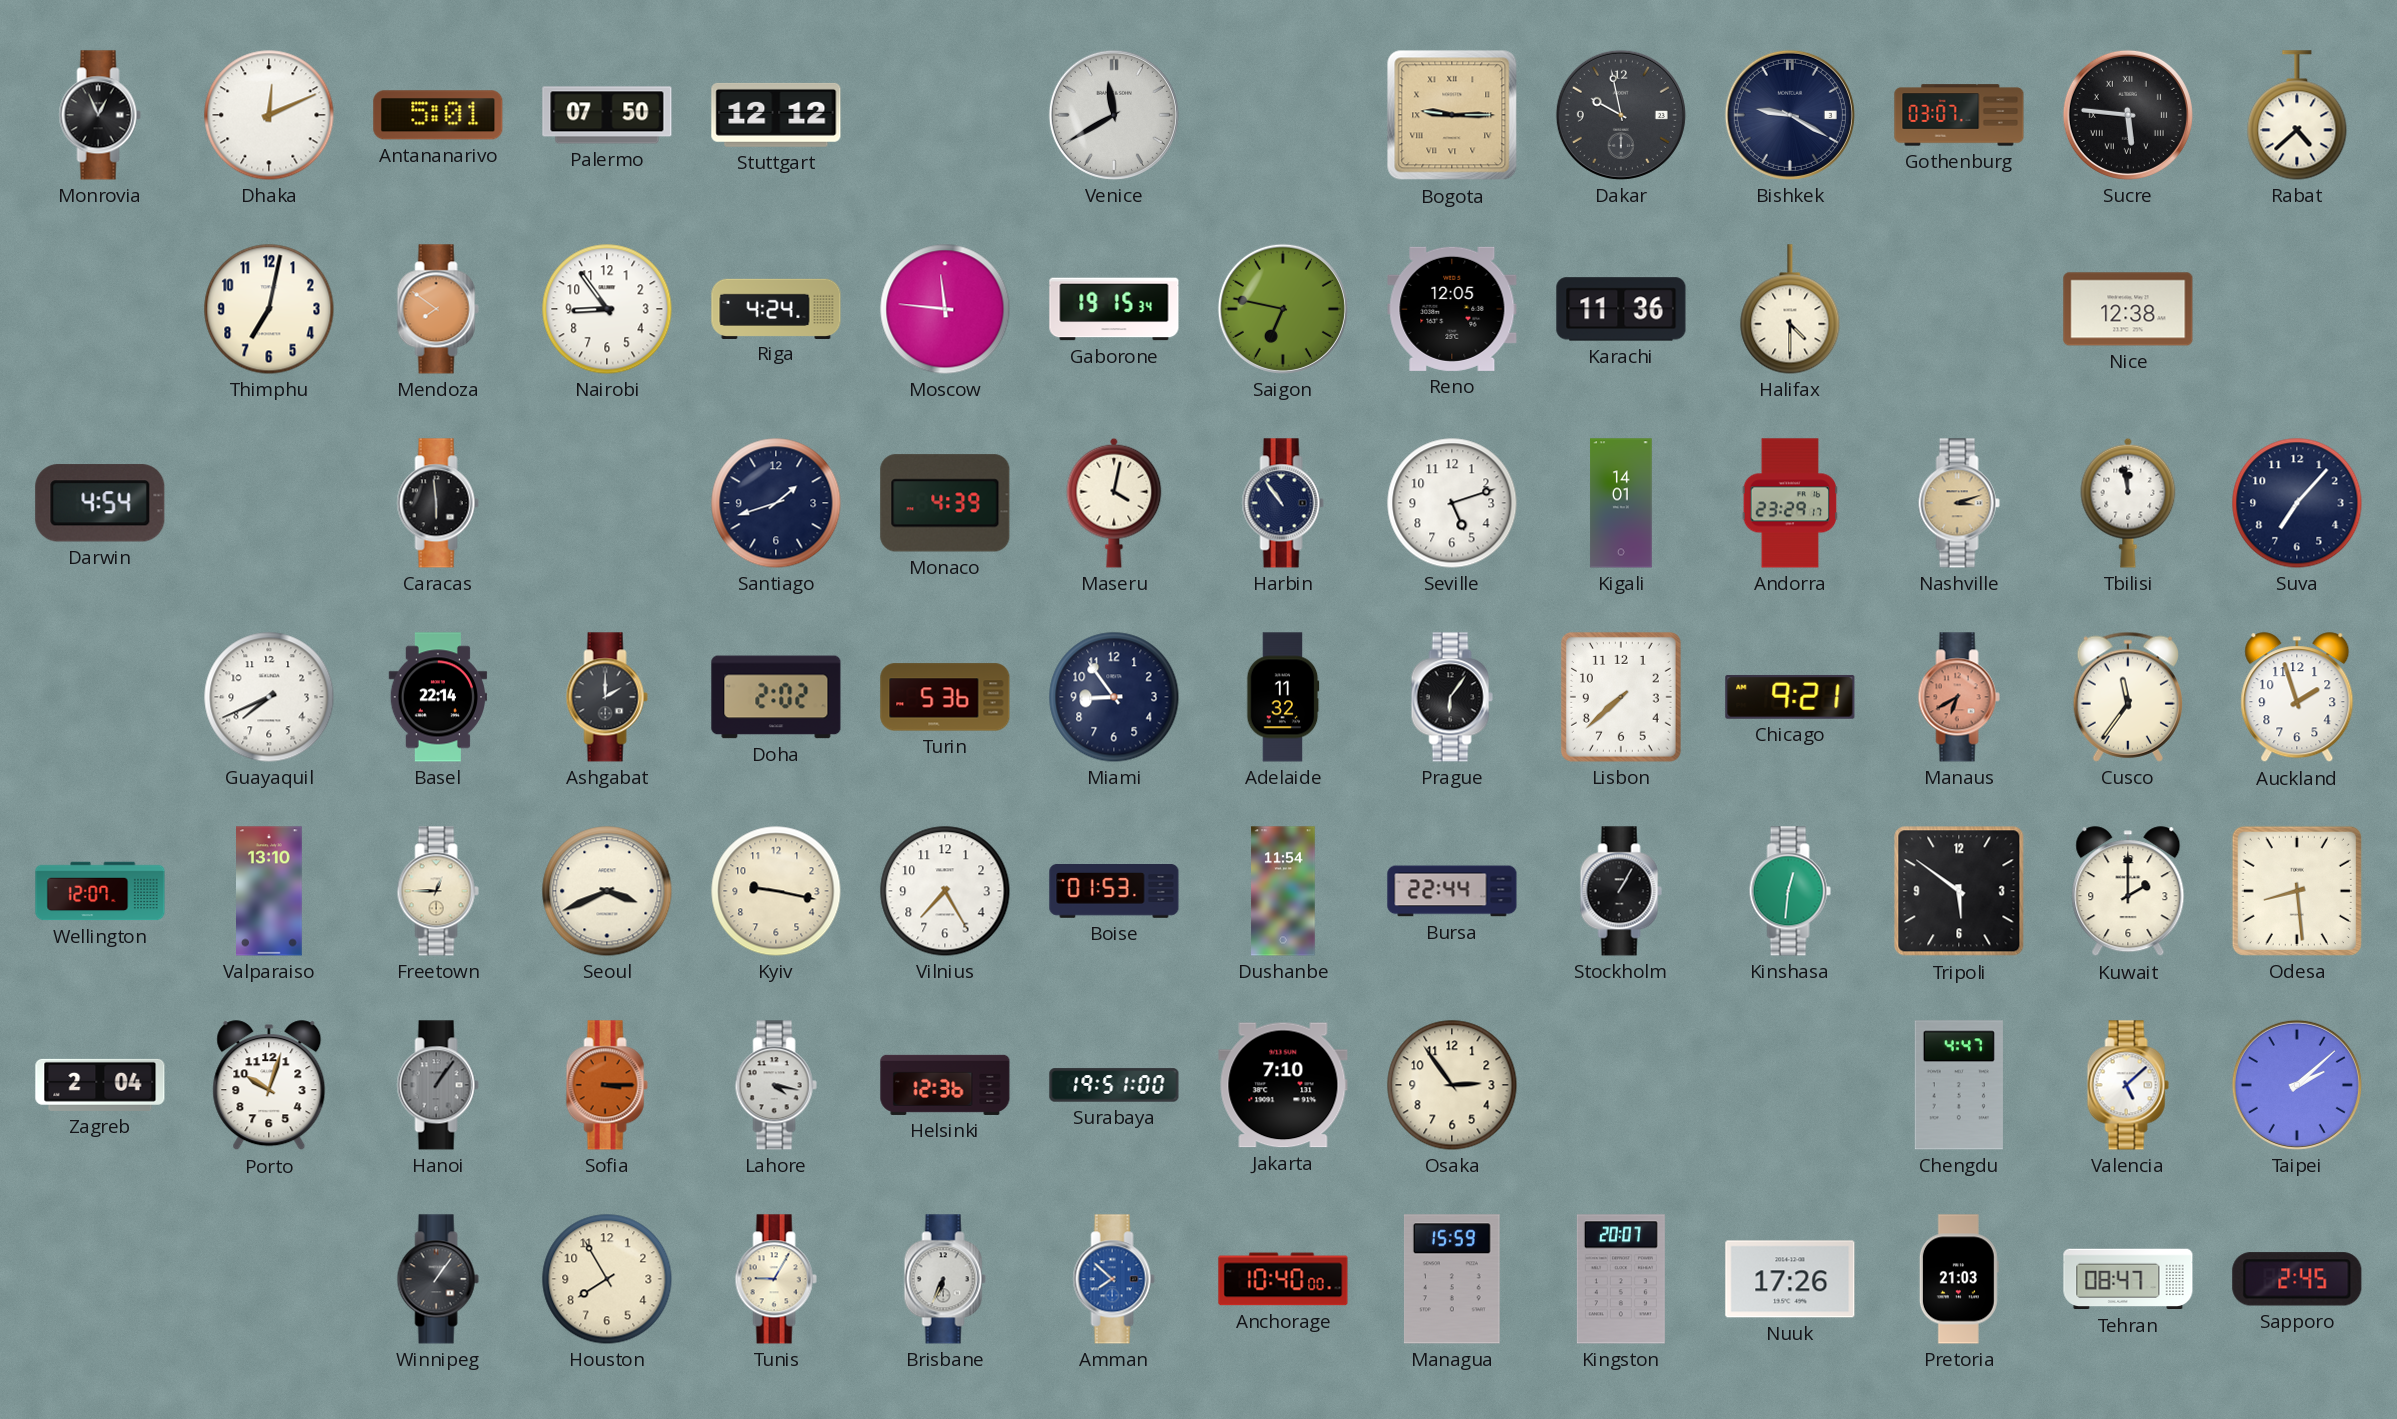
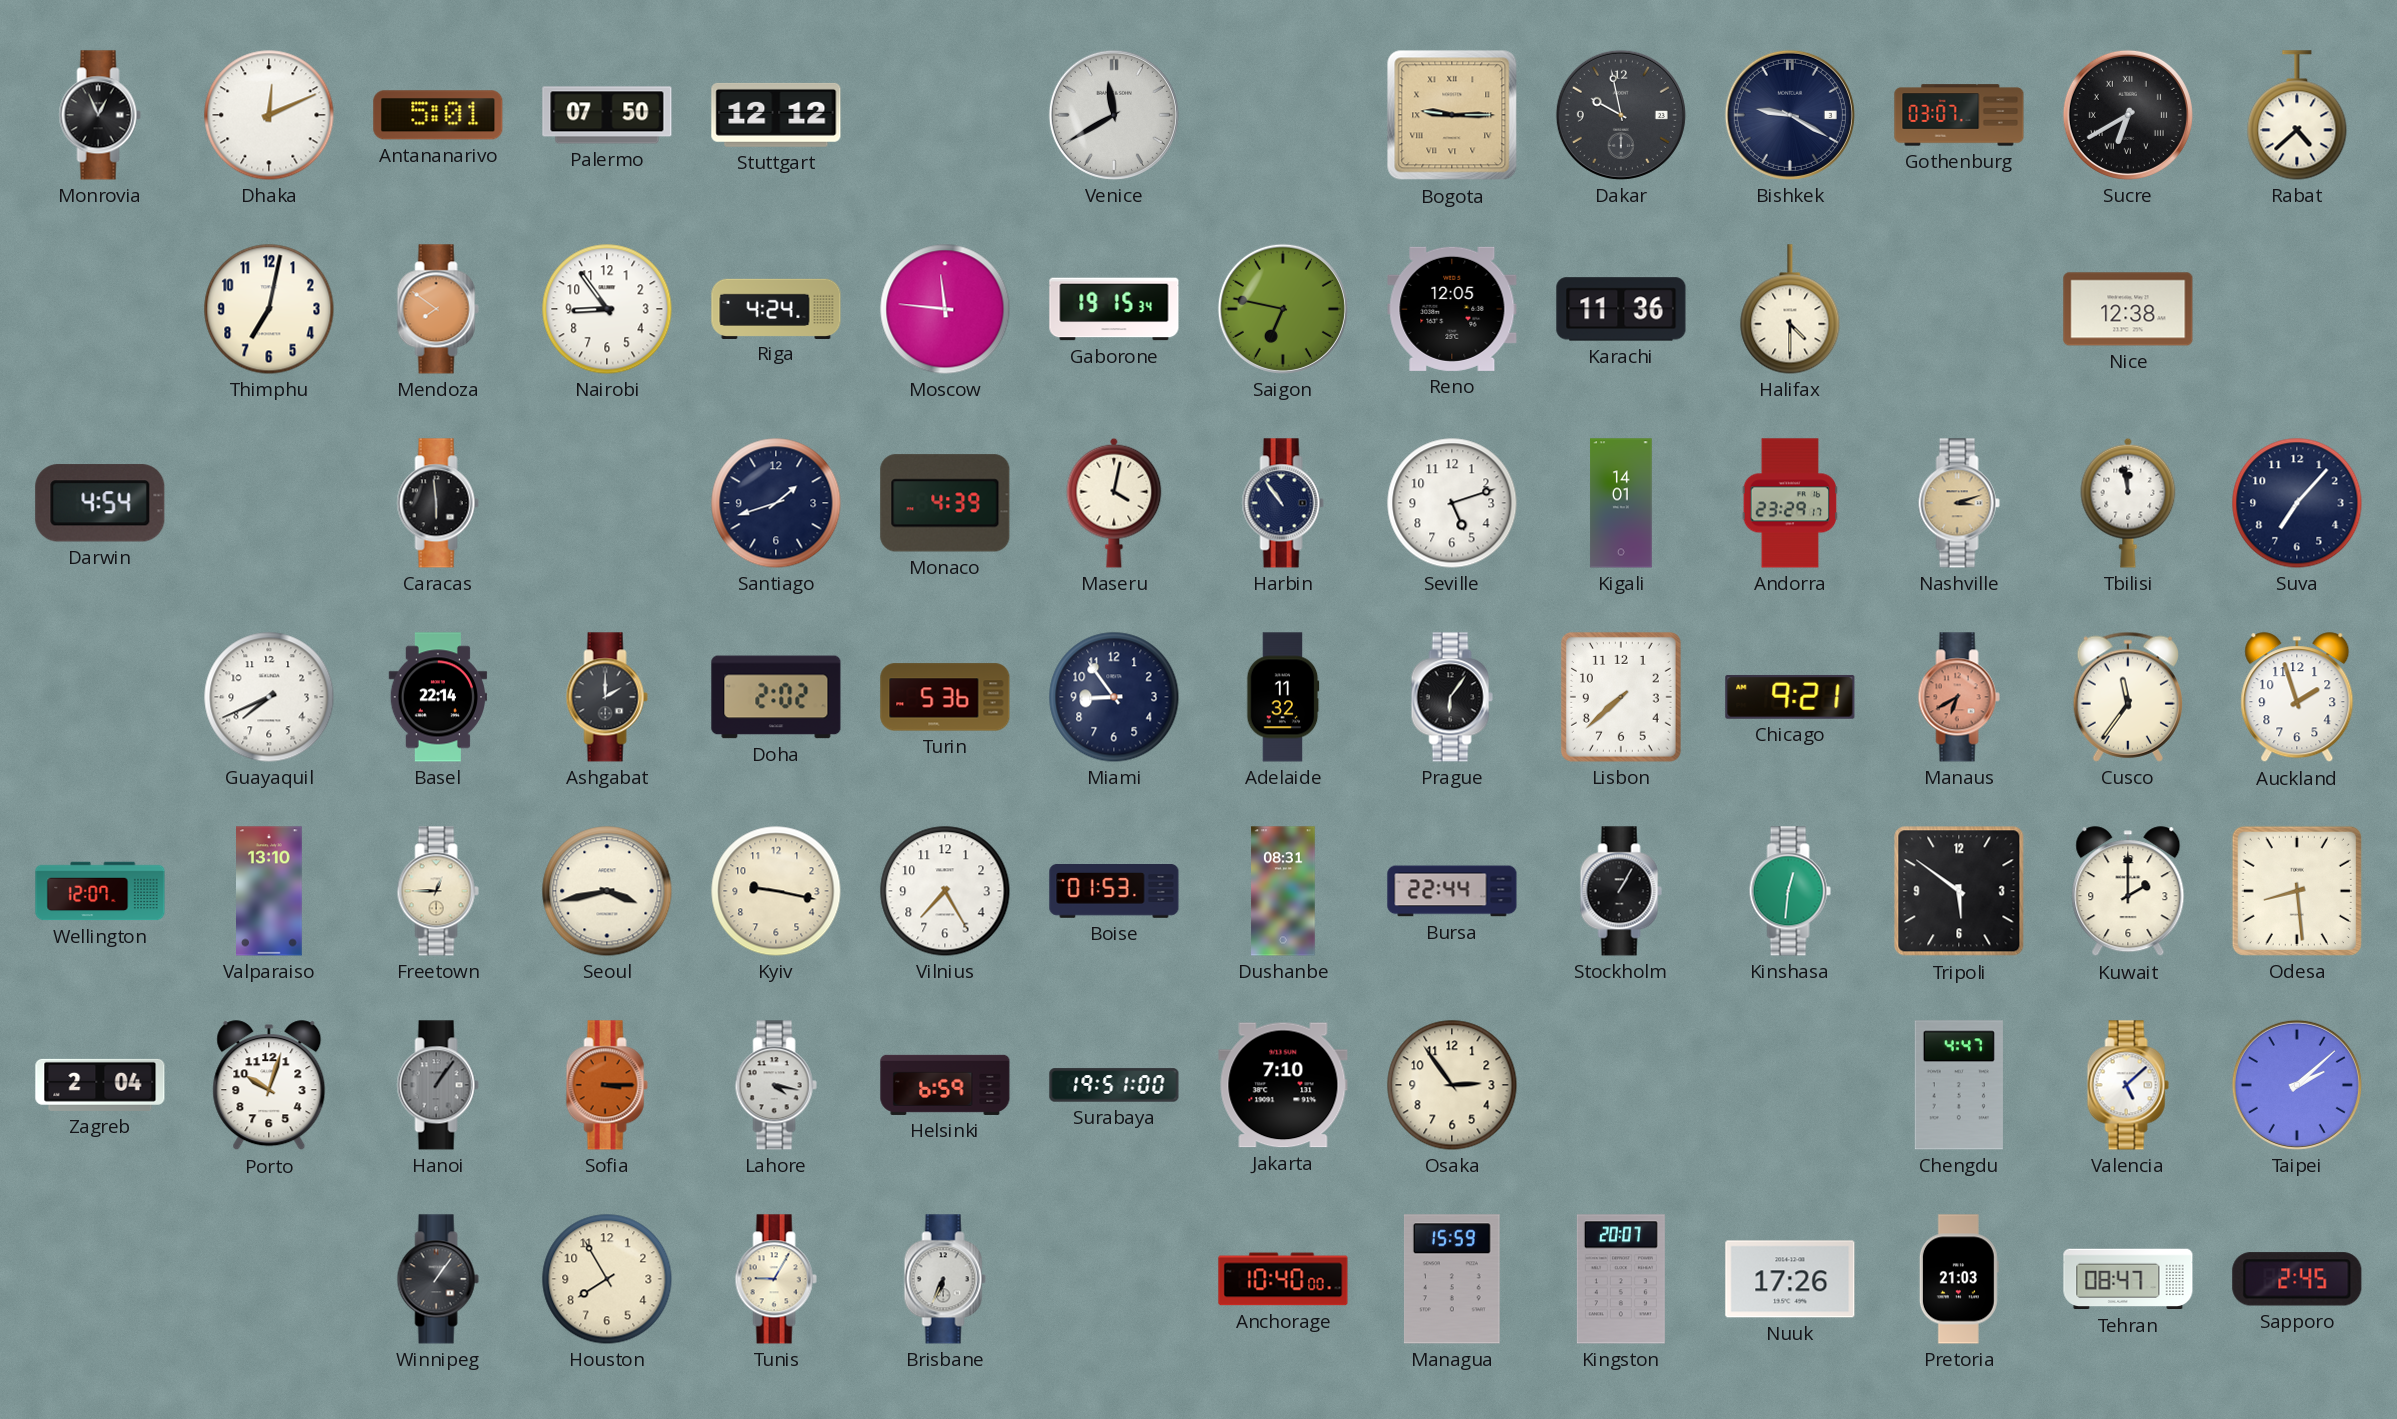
Sucre: 5:46 -> 6:40
Seoul: 3:41 -> 3:43
Dushanbe: 11:54 -> 08:31
Helsinki: 12:36 -> 6:59
Amman: 7:52 -> none
